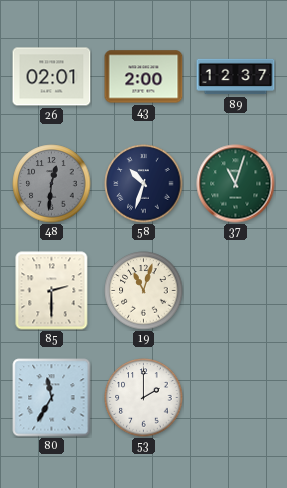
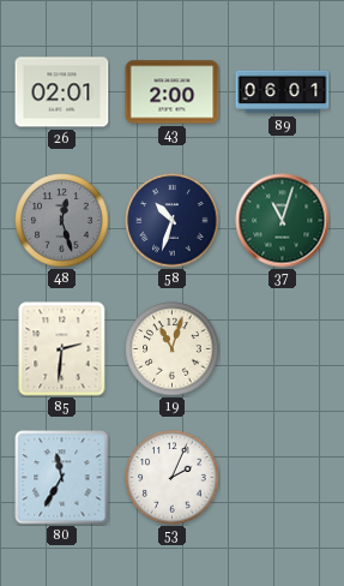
89: 12:37 -> 06:01
48: 12:31 -> 12:27
85: 2:30 -> 2:31
53: 2:00 -> 2:04
